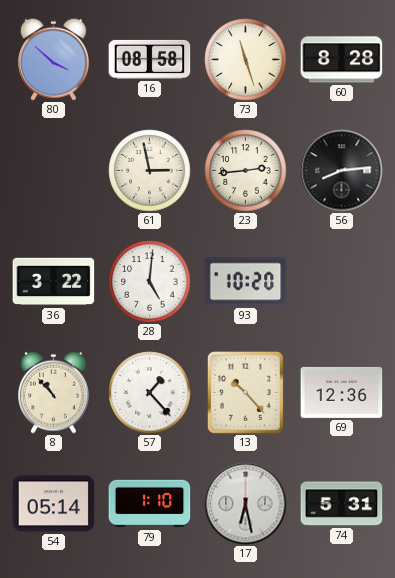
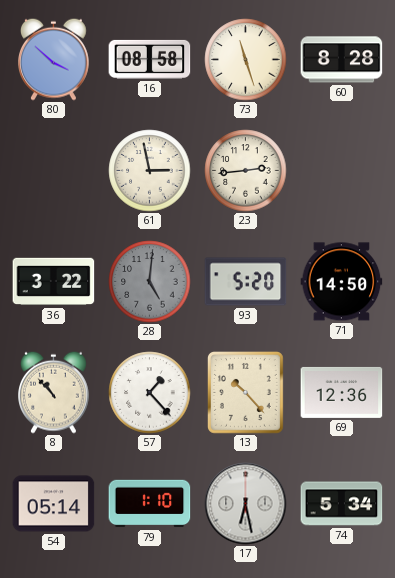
56: 8:14 -> none
28 dial: white -> grey
93: 10:20 -> 5:20
71: none -> 14:50
74: 5:31 -> 5:34
